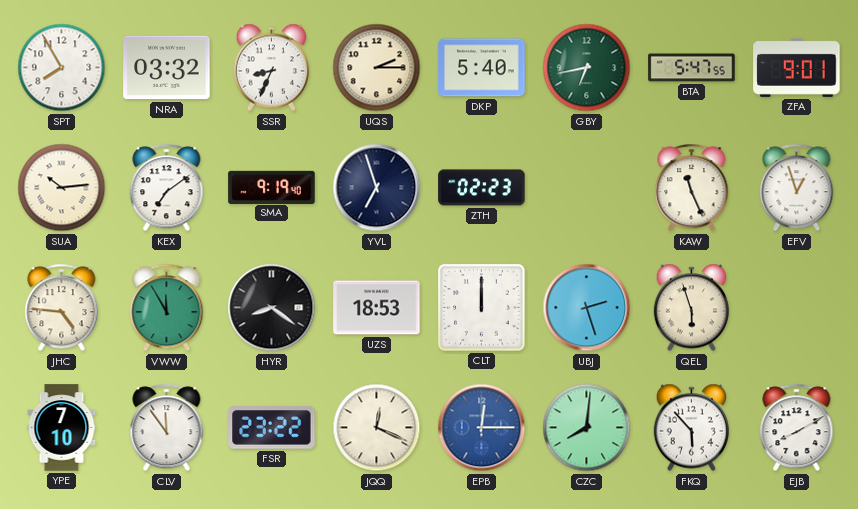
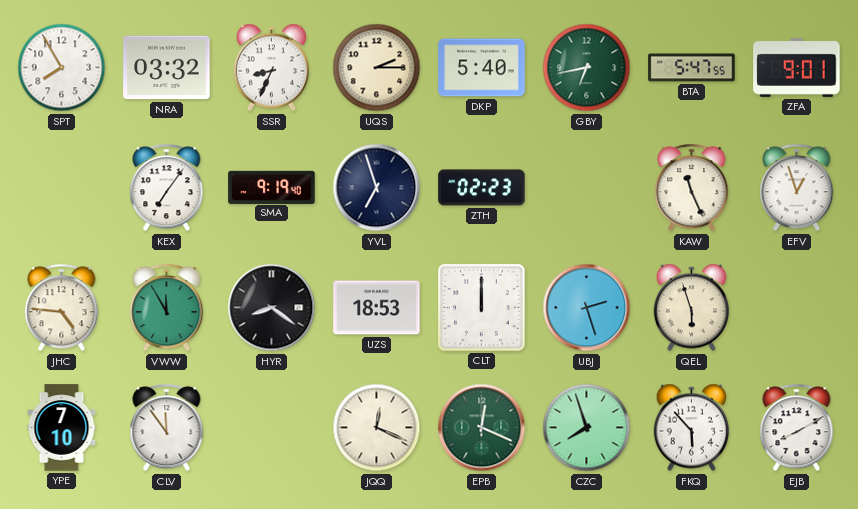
SUA: 10:14 -> none
KEX: 7:09 -> 7:06
FSR: 23:22 -> none
EPB: 12:15 -> 12:19
EPB dial: blue -> green
CZC: 8:01 -> 7:57
